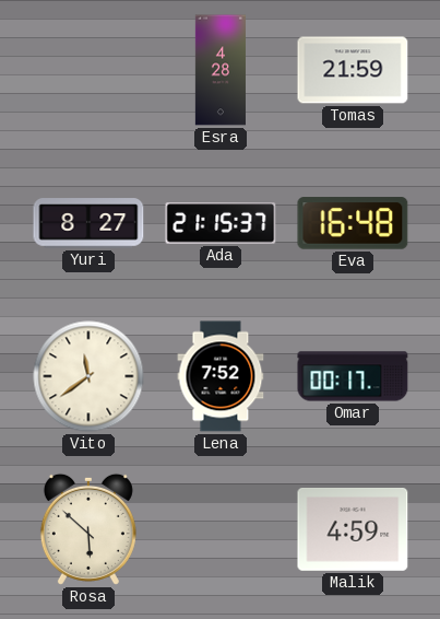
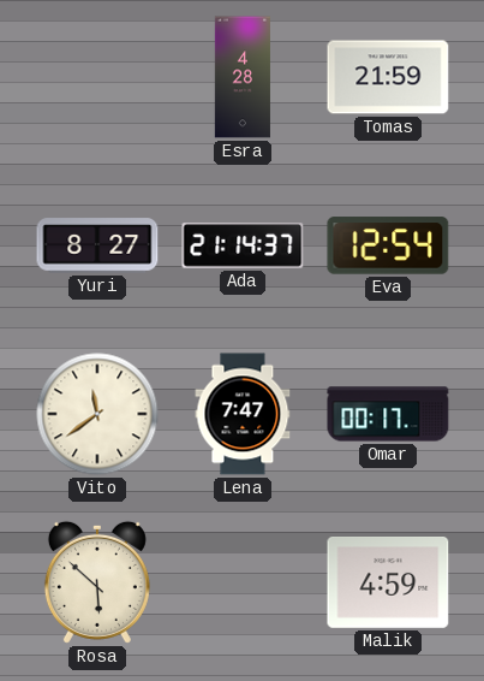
Ada: 21:15 -> 21:14
Eva: 16:48 -> 12:54
Lena: 7:52 -> 7:47
